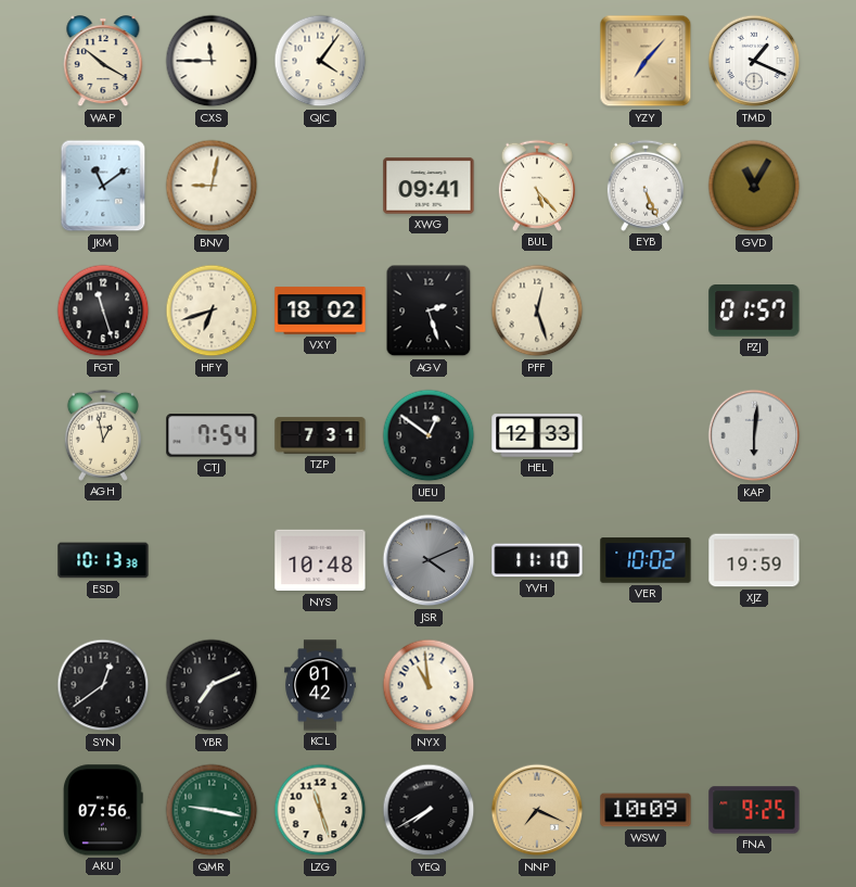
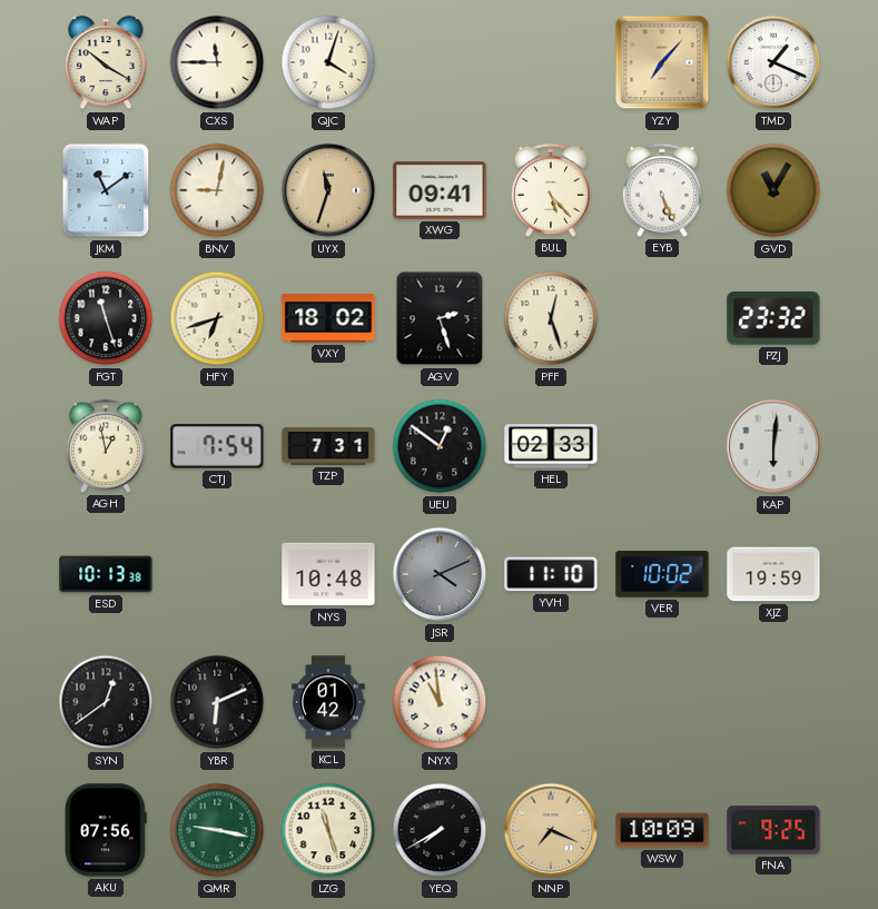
QJC: 4:06 -> 4:03
UYX: none -> 11:33
PZJ: 01:57 -> 23:32
HEL: 12:33 -> 02:33
YBR: 7:11 -> 6:11
